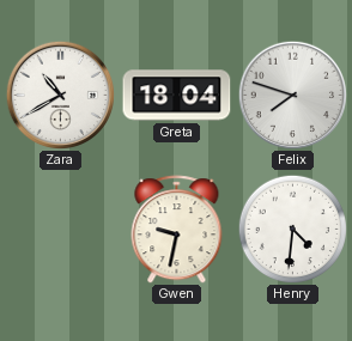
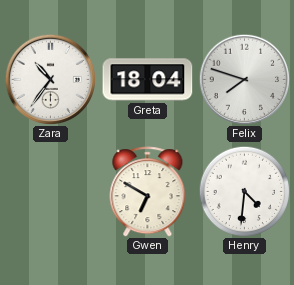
Zara: 10:40 -> 10:36
Gwen: 9:32 -> 6:50
